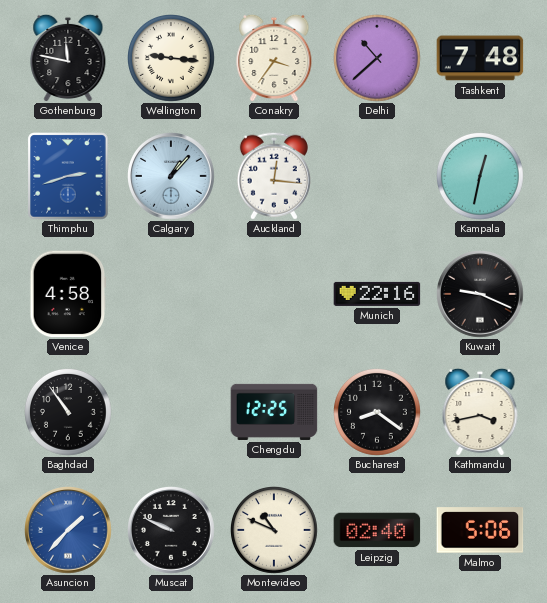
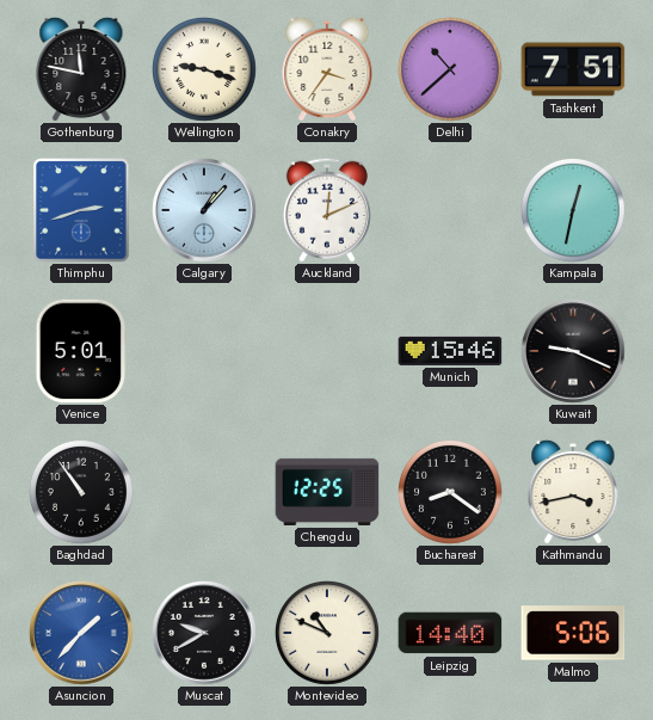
Wellington: 9:16 -> 9:18
Tashkent: 7:48 -> 7:51
Auckland: 12:16 -> 12:11
Venice: 4:58 -> 5:01
Munich: 22:16 -> 15:46
Muscat: 9:49 -> 9:40
Leipzig: 02:40 -> 14:40
